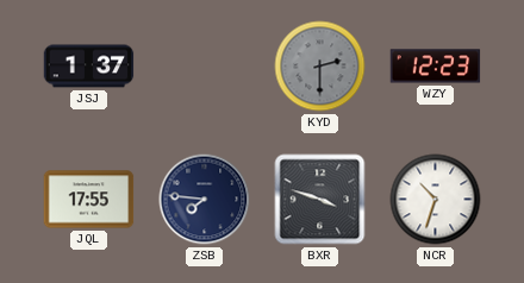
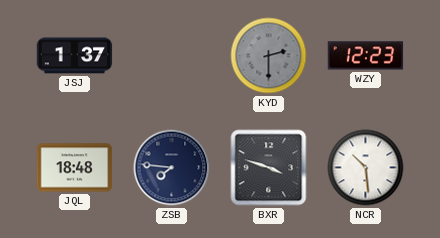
JQL: 17:55 -> 18:48
NCR: 10:33 -> 10:29
